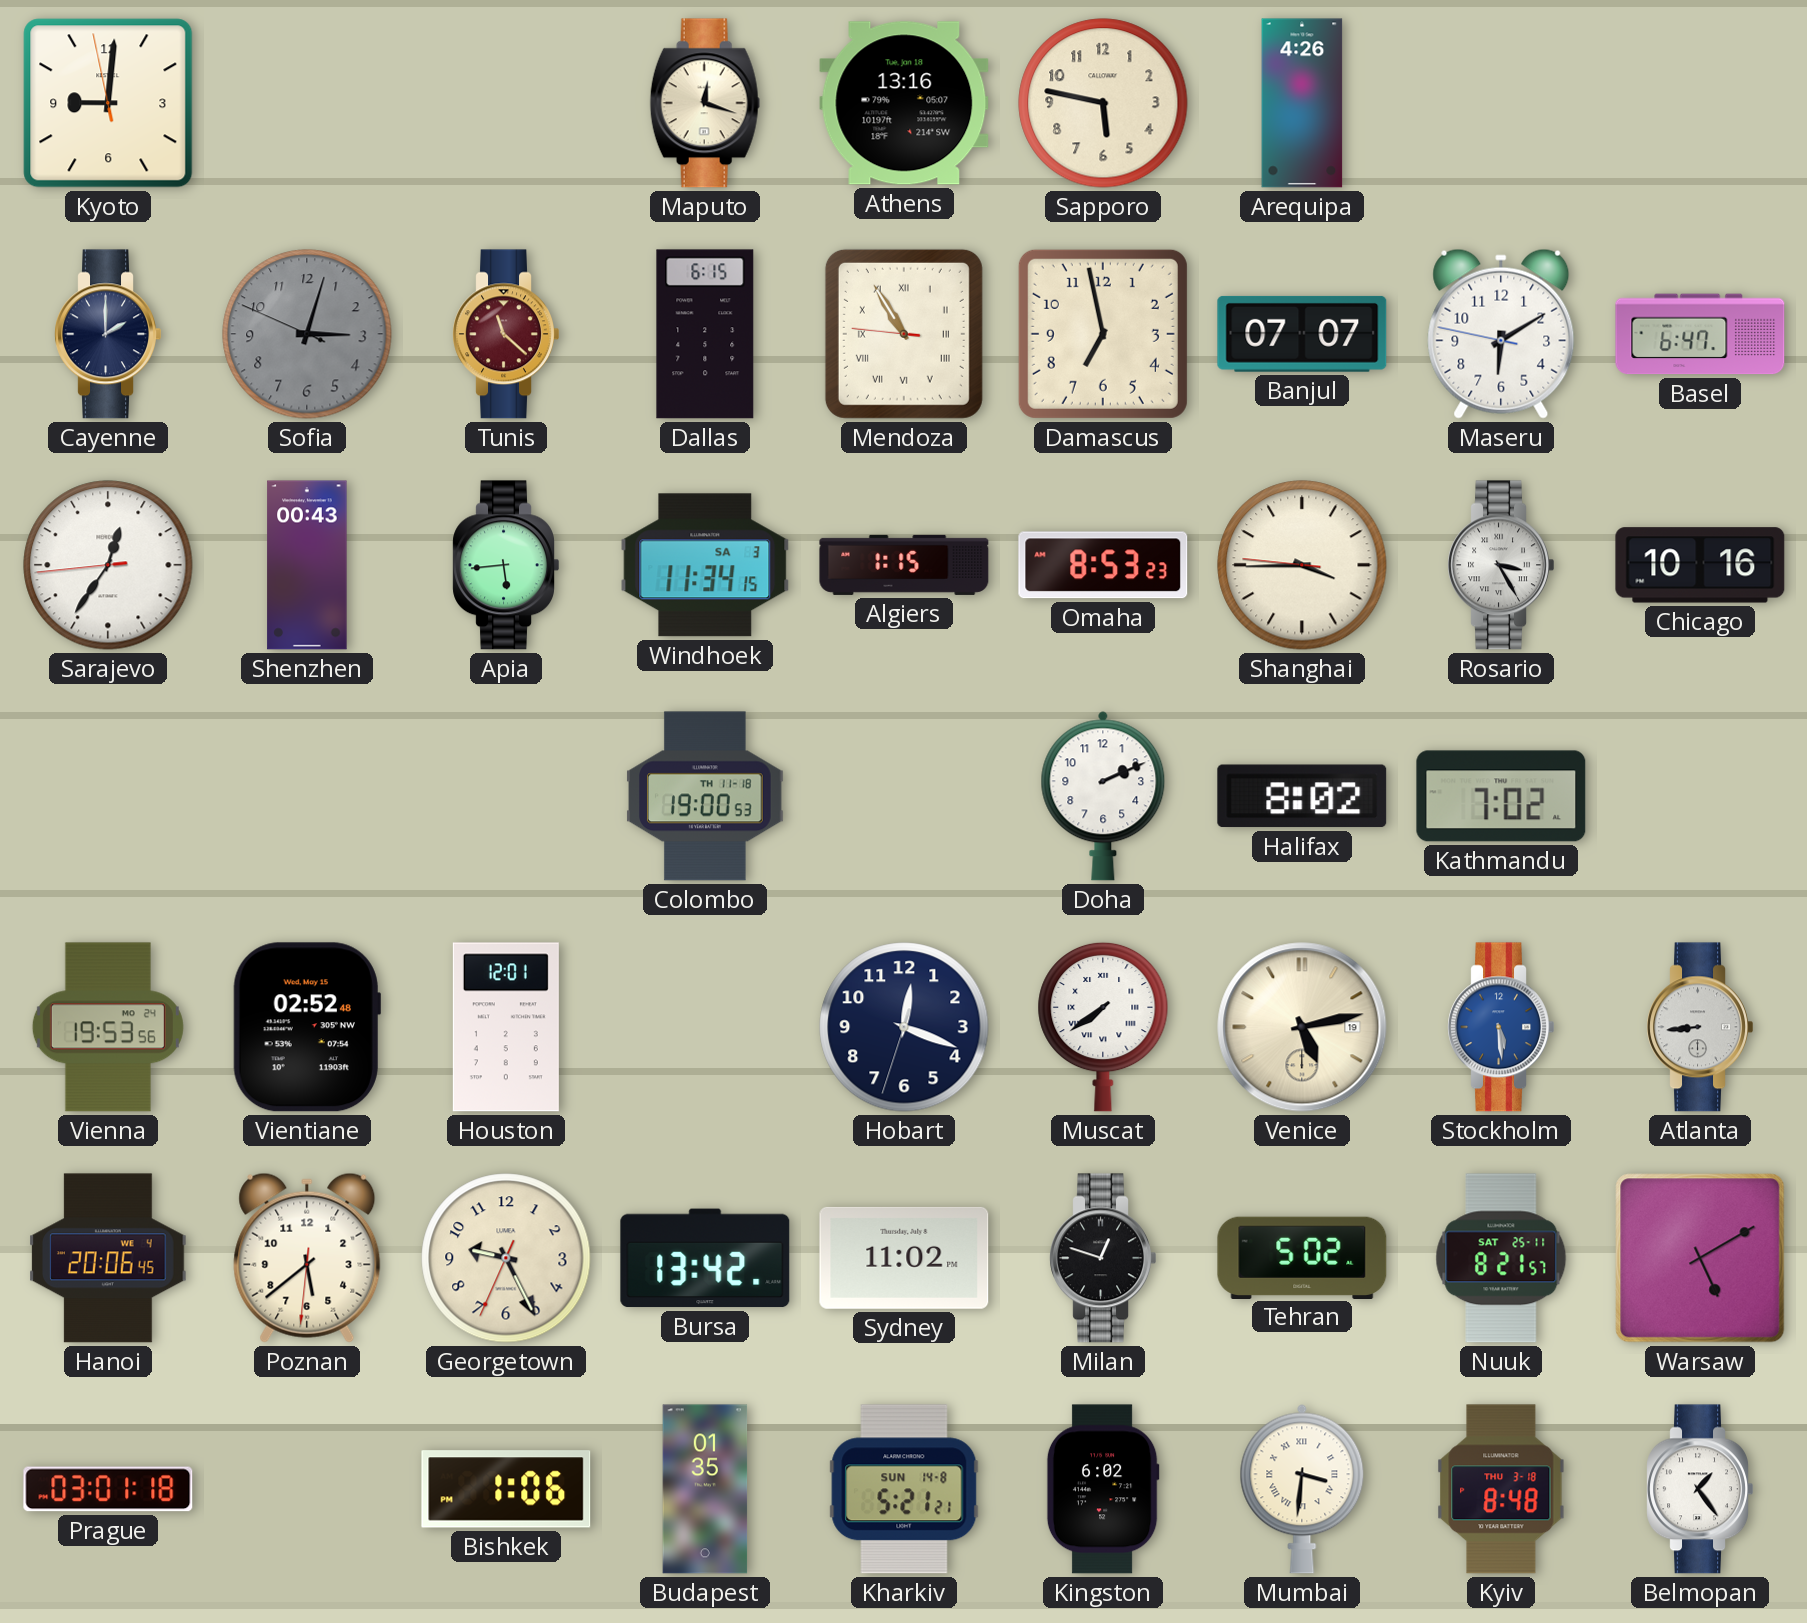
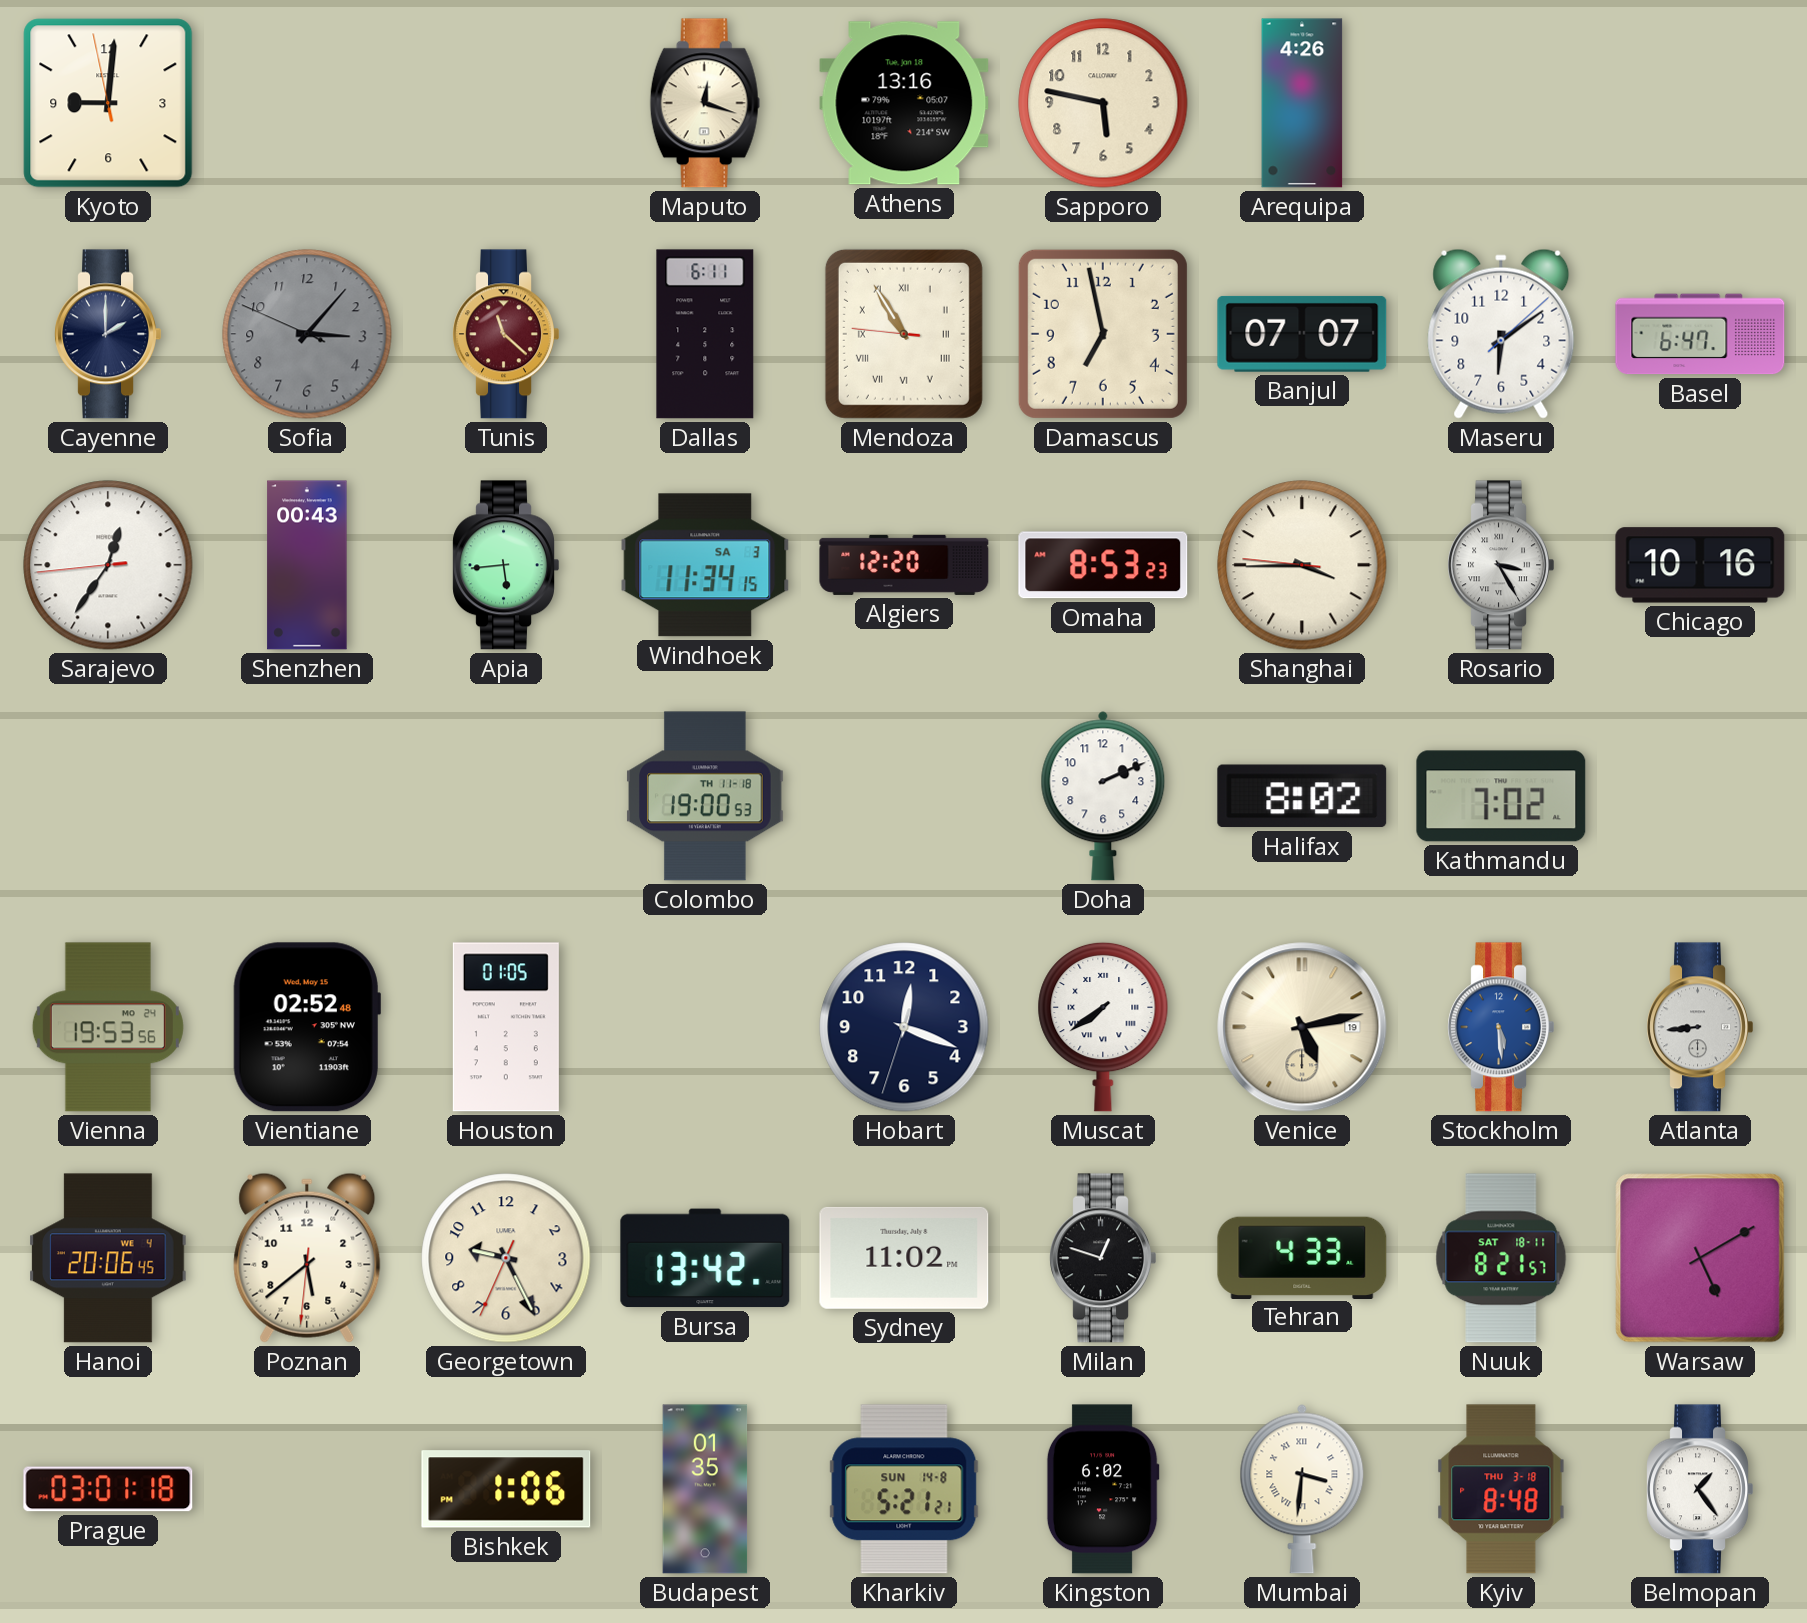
Sofia: 3:02 -> 3:06
Dallas: 6:15 -> 6:11
Maseru: 6:09:47 -> 6:09:08
Algiers: 1:15 -> 12:20
Houston: 12:01 -> 01:05
Tehran: 5:02 -> 4:33
Nuuk date: SAT 25-11 -> SAT 18-11
